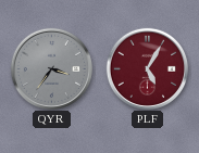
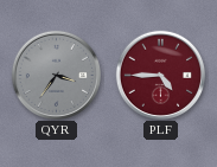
PLF: 5:05 -> 4:45
